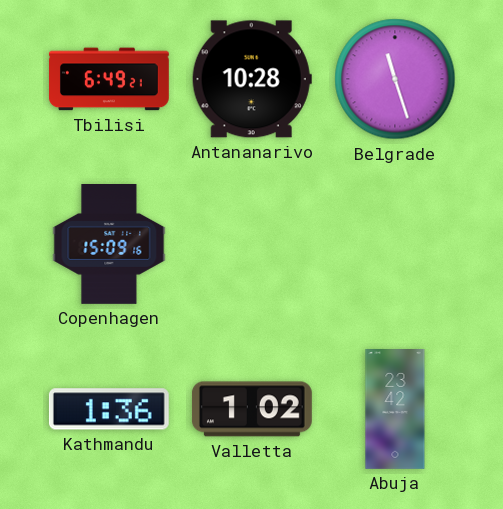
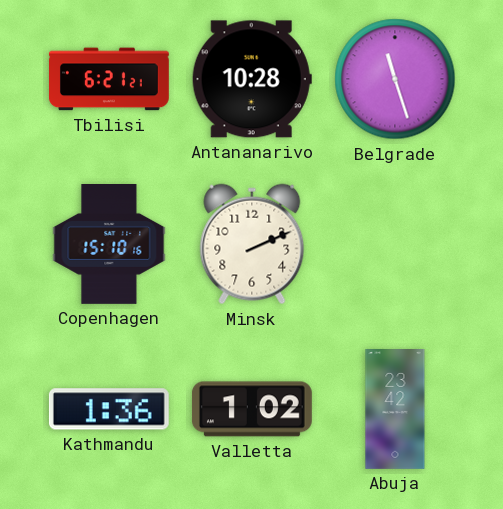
Tbilisi: 6:49 -> 6:21
Copenhagen: 15:09 -> 15:10
Minsk: none -> 2:11
